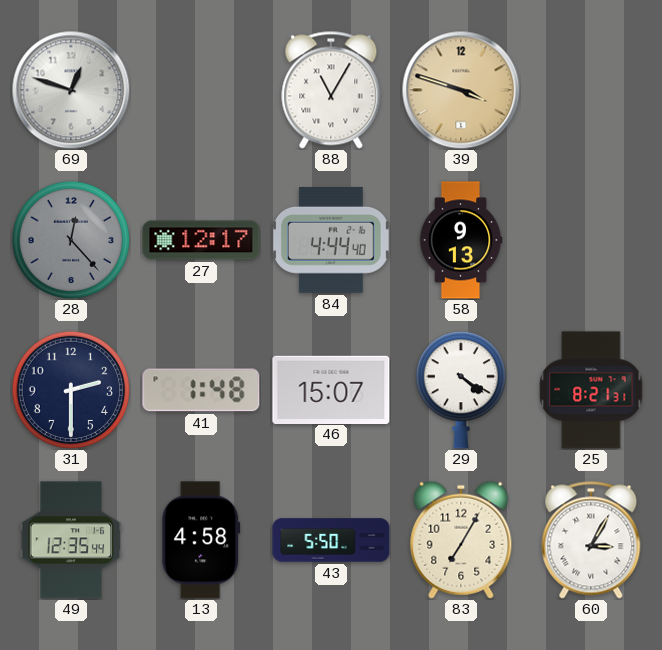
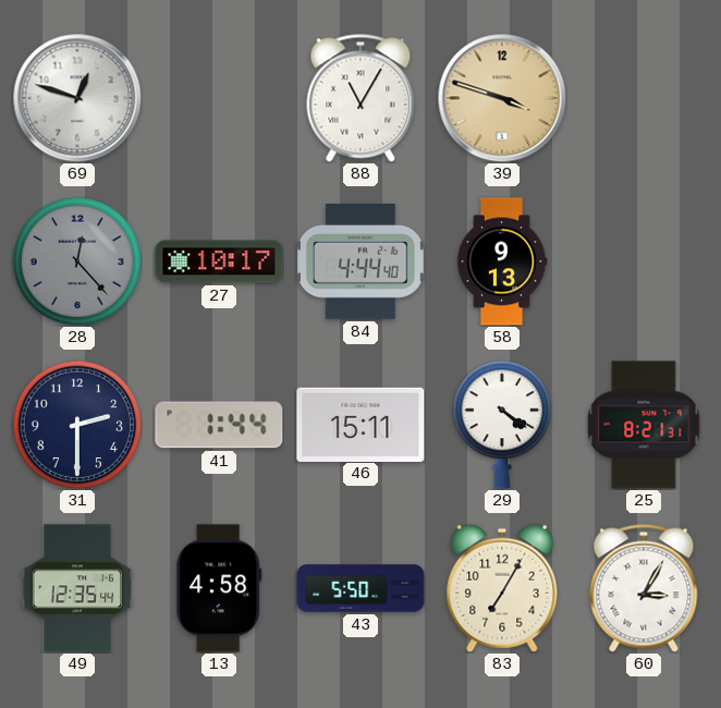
27: 12:17 -> 10:17
41: 1:48 -> 1:44
46: 15:07 -> 15:11
